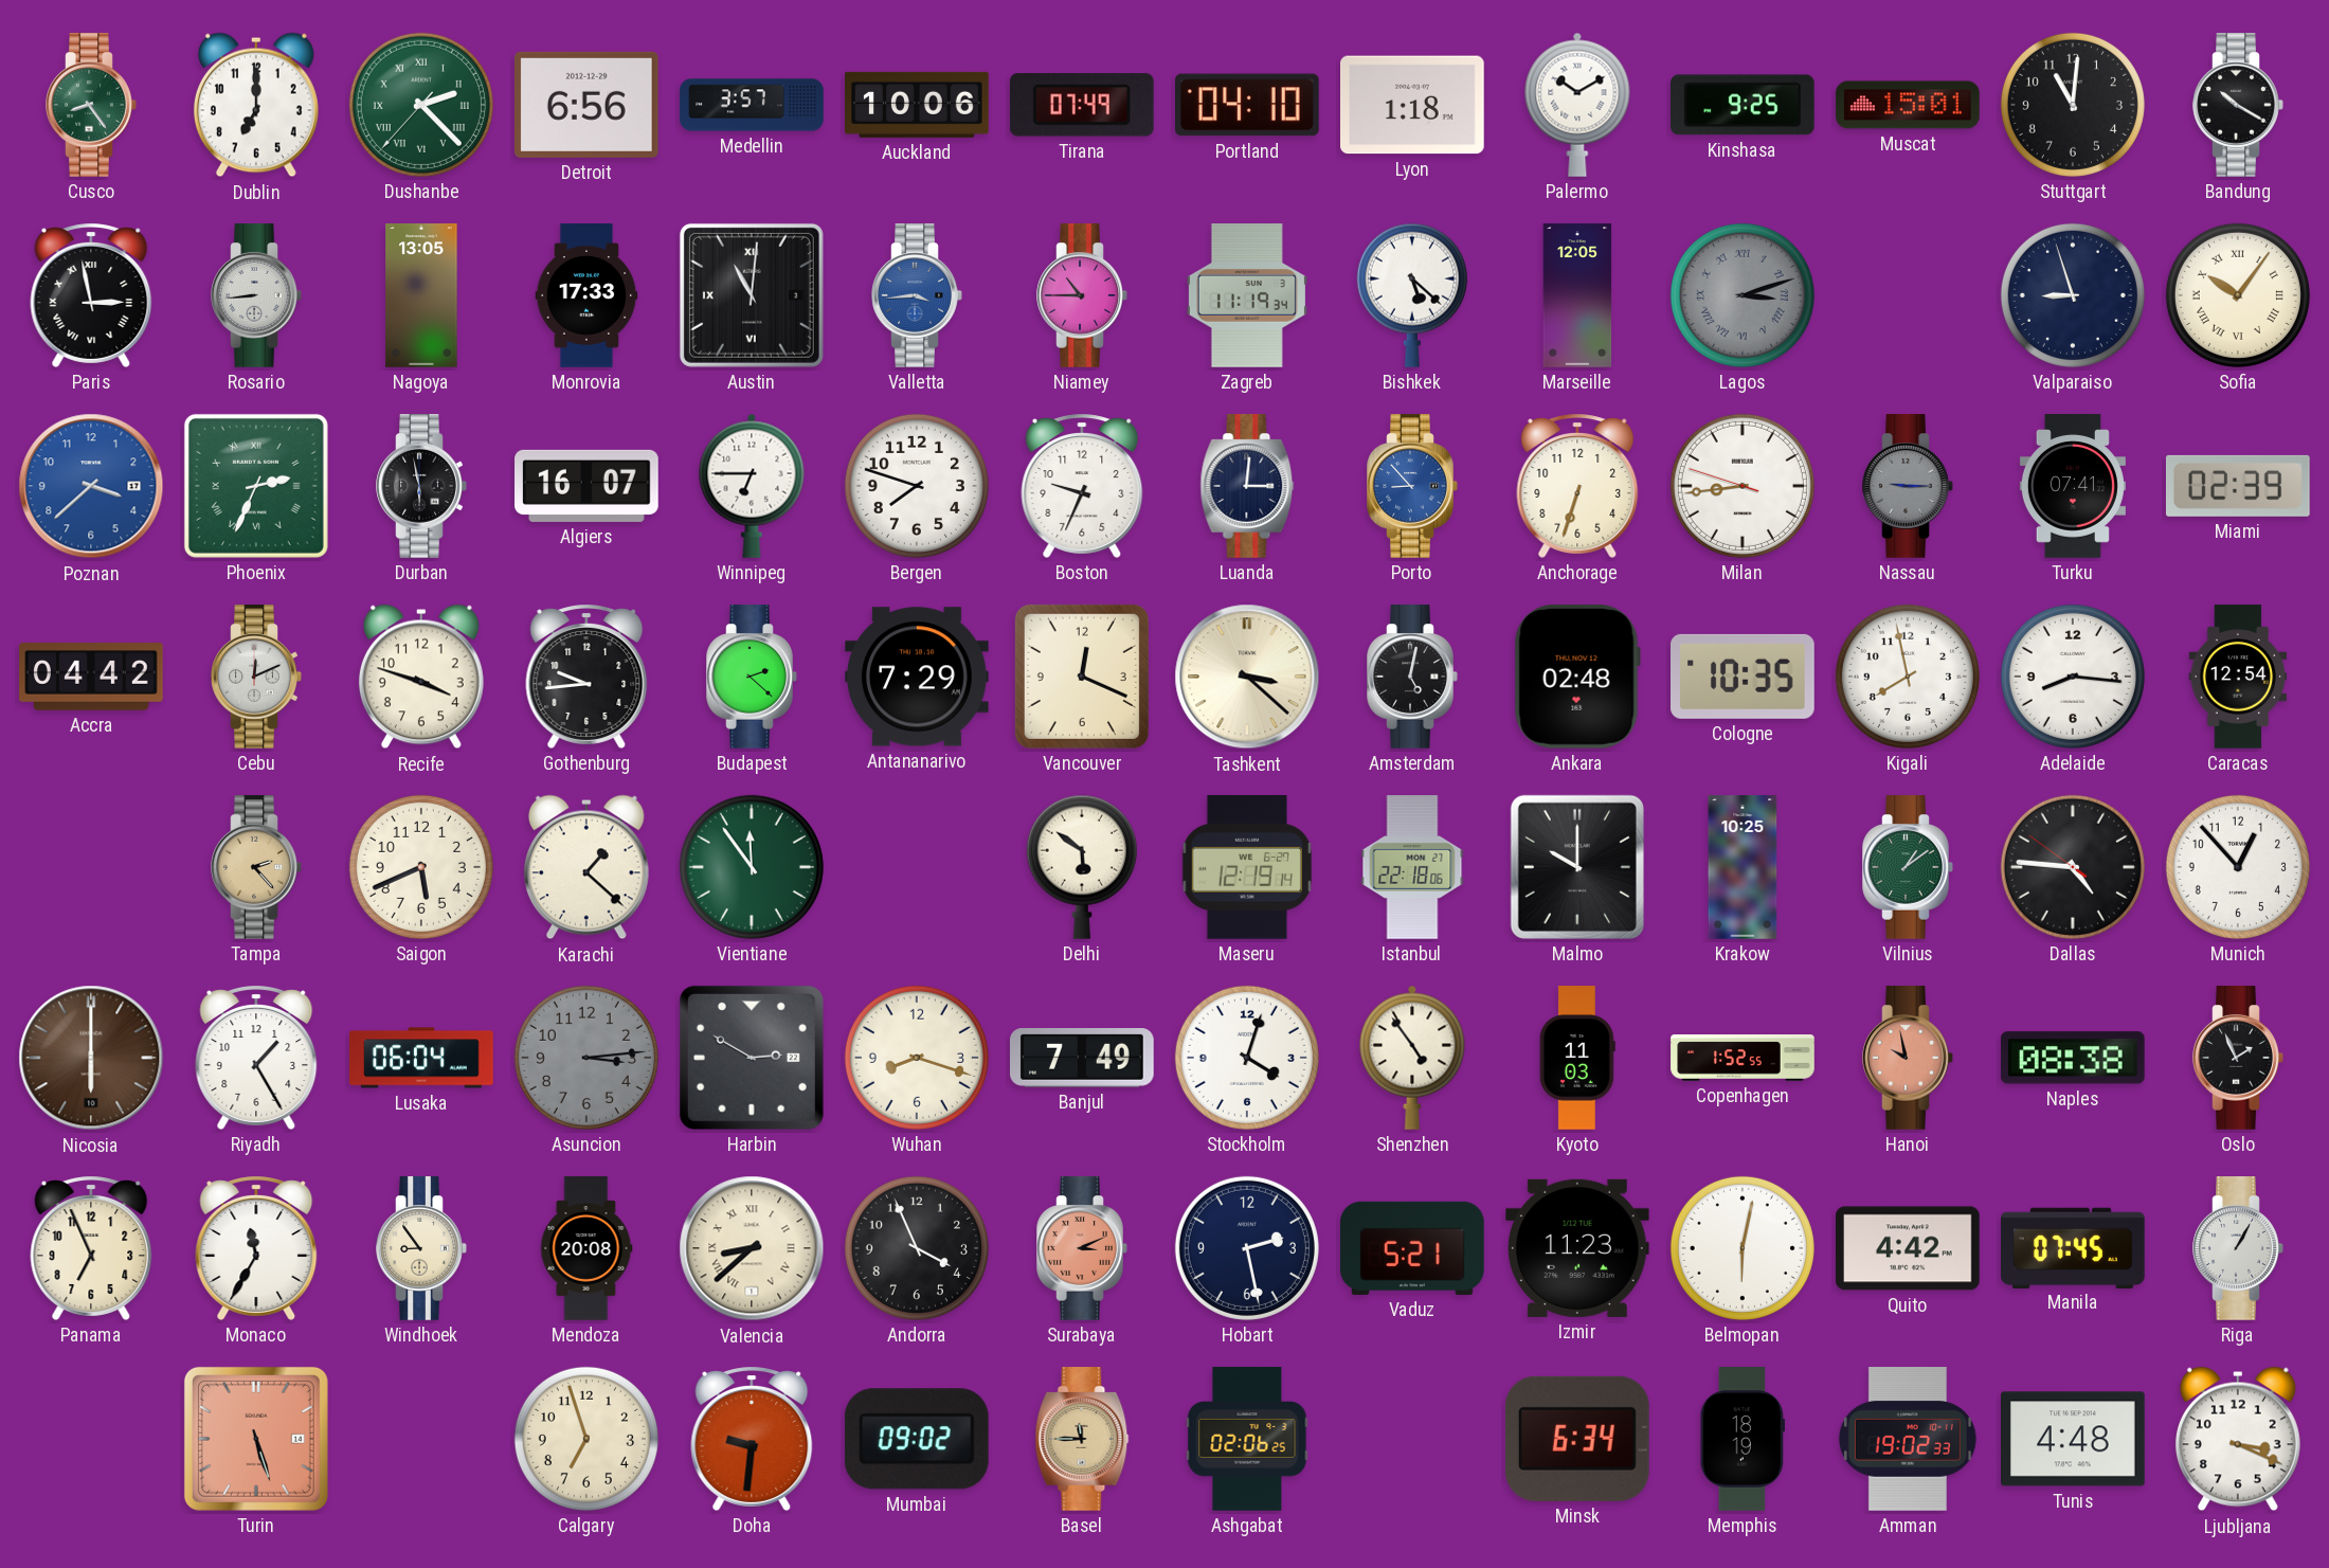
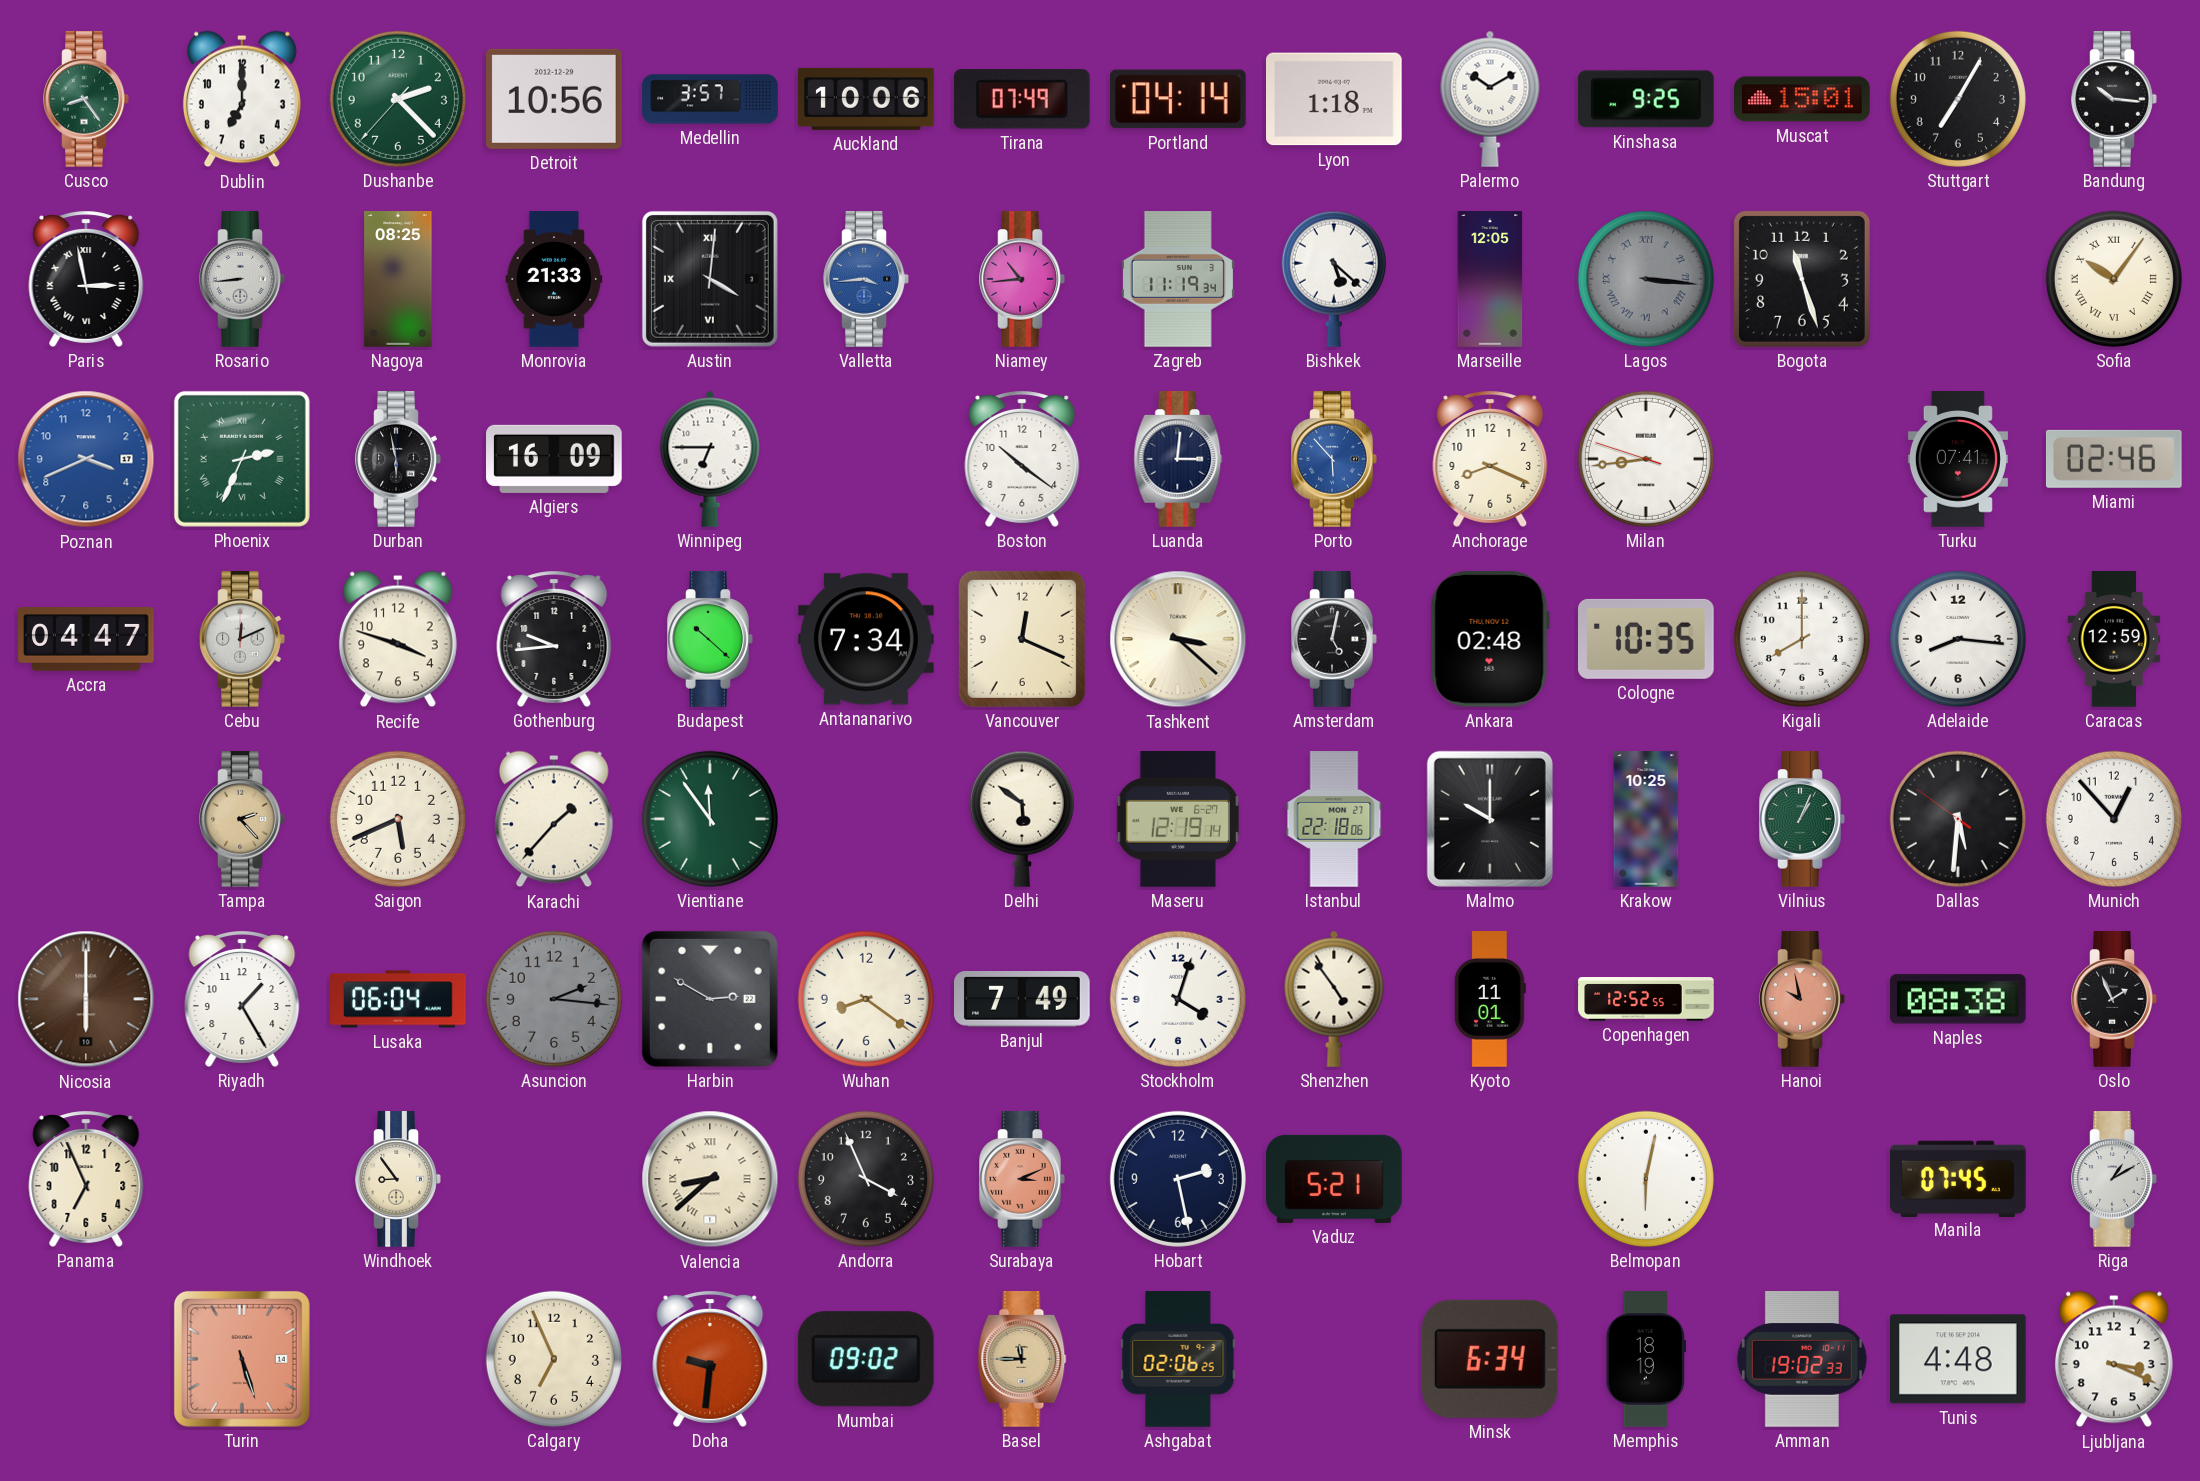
Dushanbe numerals: Roman -> Arabic
Detroit: 6:56 -> 10:56
Portland: 04:10 -> 04:14
Stuttgart: 11:01 -> 7:05
Bandung: 10:20 -> 10:16
Nagoya: 13:05 -> 08:25
Monrovia: 17:33 -> 21:33
Austin: 11:01 -> 4:01
Niamey: 10:45 -> 10:44
Lagos: 3:12 -> 3:16
Bogota: none -> 11:27
Valparaiso: 8:57 -> none
Poznan: 3:38 -> 3:41
Algiers: 16:07 -> 16:09
Bergen: 7:48 -> none
Boston: 9:34 -> 10:21
Porto: 8:53 -> 5:53
Anchorage: 6:33 -> 8:19
Nassau: 9:15 -> none
Miami: 02:39 -> 02:46
Accra: 04:42 -> 04:47
Budapest: 2:22 -> 10:22
Antananarivo: 7:29 -> 7:34
Kigali: 7:58 -> 8:00
Caracas: 12:54 -> 12:59
Karachi: 1:22 -> 1:37
Vilnius: 1:09 -> 1:04
Dallas: 4:45 -> 5:30
Asuncion: 3:14 -> 2:16
Wuhan: 8:18 -> 8:21
Kyoto: 11:03 -> 11:01
Copenhagen: 1:52 -> 12:52
Monaco: 11:35 -> none
Mendoza: 20:08 -> none
Izmir: 11:23 -> none
Quito: 4:42 -> none
Riga: 1:05 -> 1:10
Calgary: 6:57 -> 6:56
